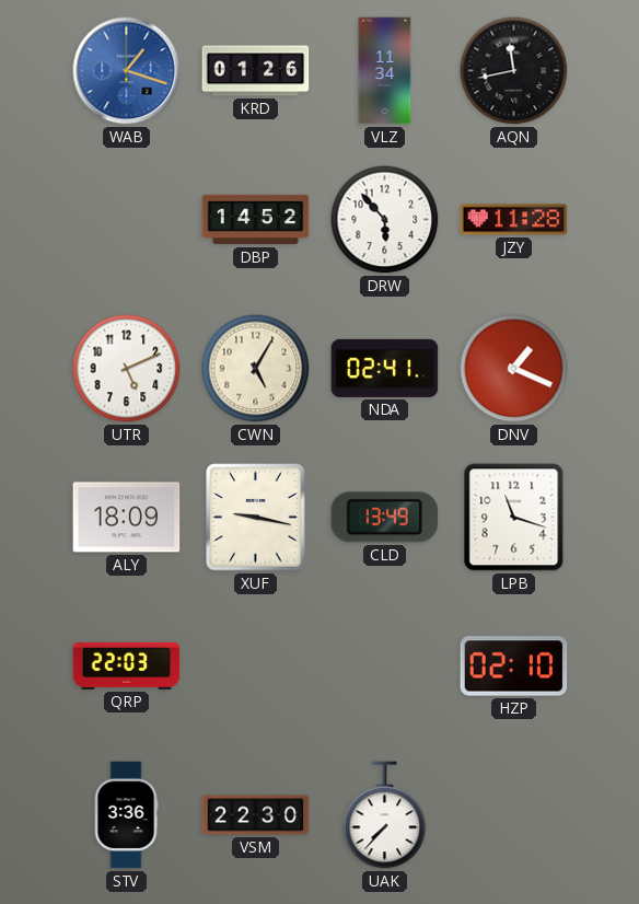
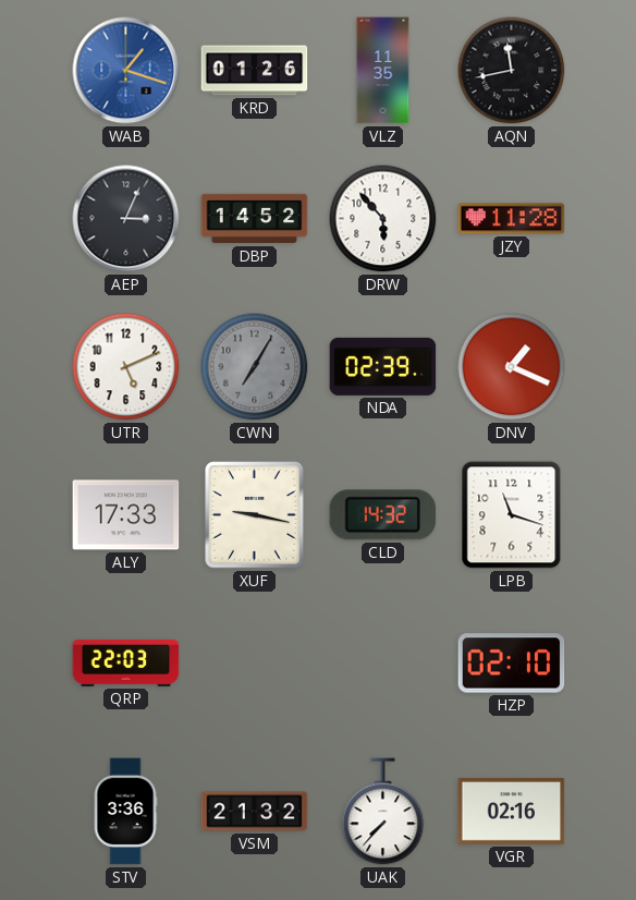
VLZ: 11:34 -> 11:35
AEP: none -> 3:04
CWN: 5:05 -> 7:05
CWN dial: cream -> grey
NDA: 02:41 -> 02:39
ALY: 18:09 -> 17:33
CLD: 13:49 -> 14:32
VSM: 22:30 -> 21:32
VGR: none -> 02:16
